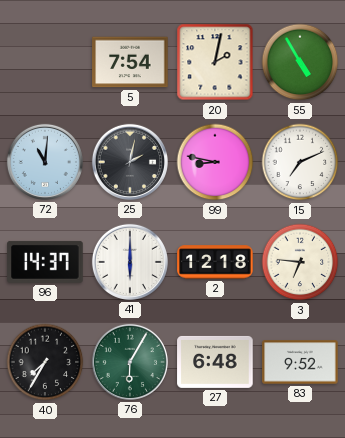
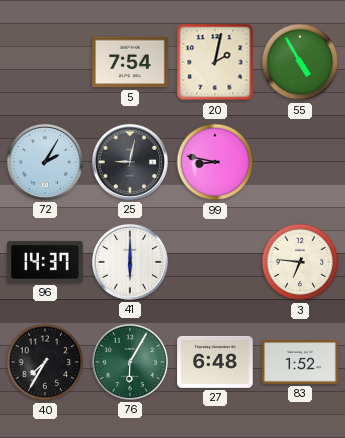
72: 11:01 -> 2:05
25: 2:02 -> 9:02
15: 7:11 -> none
2: 12:18 -> none
83: 9:52 -> 1:52
